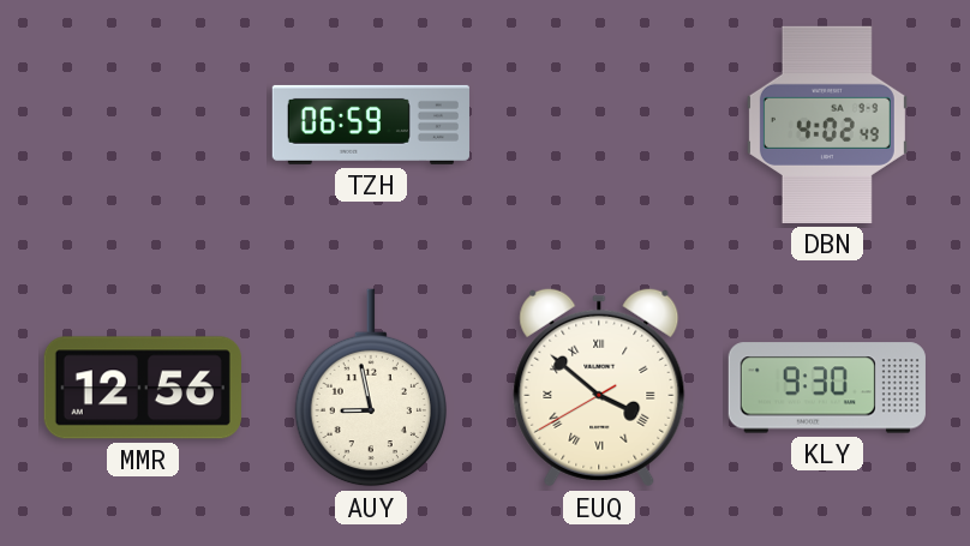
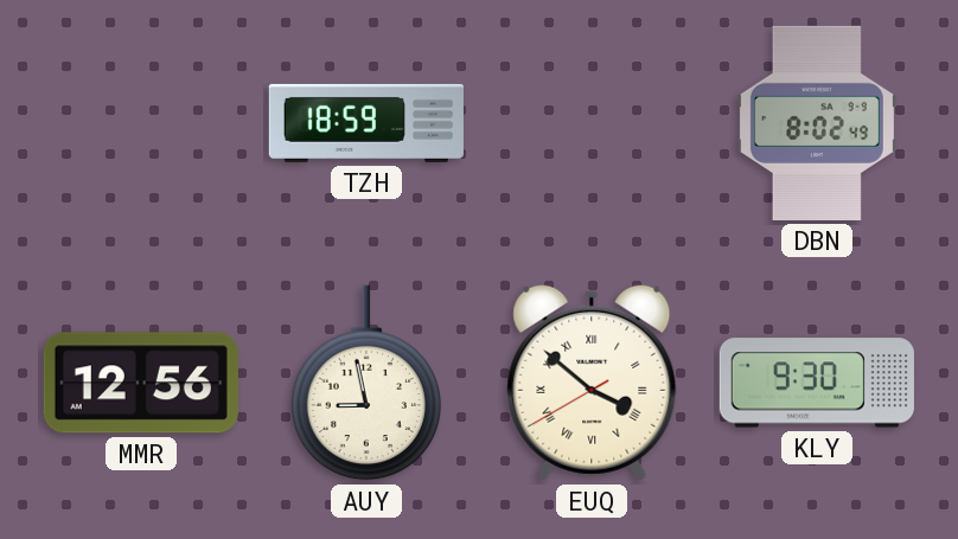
TZH: 06:59 -> 18:59
DBN: 4:02 -> 8:02
